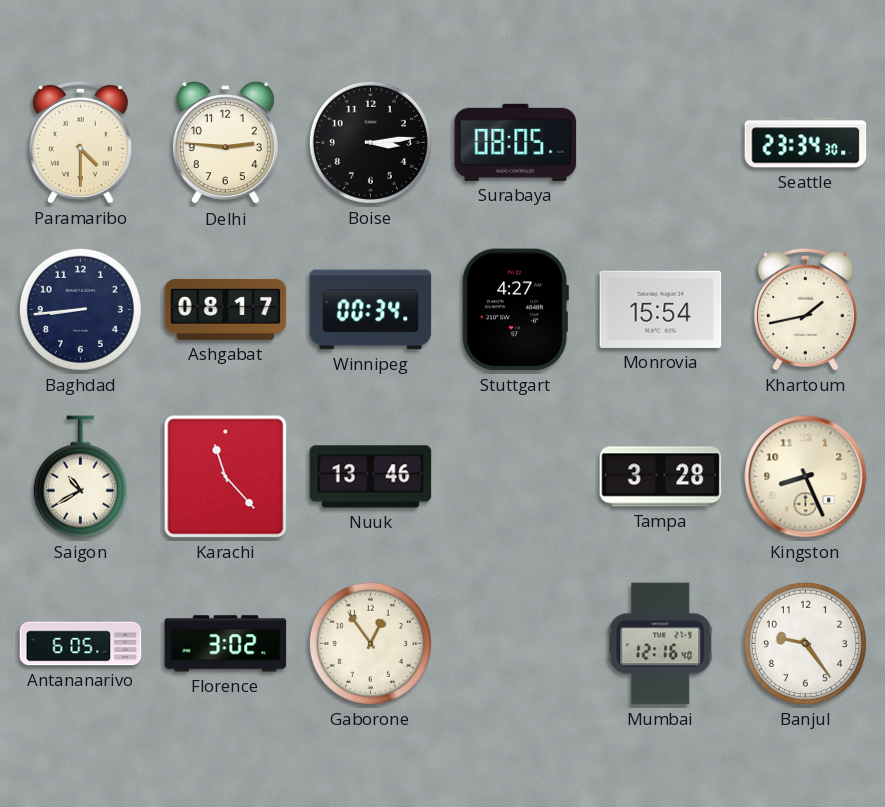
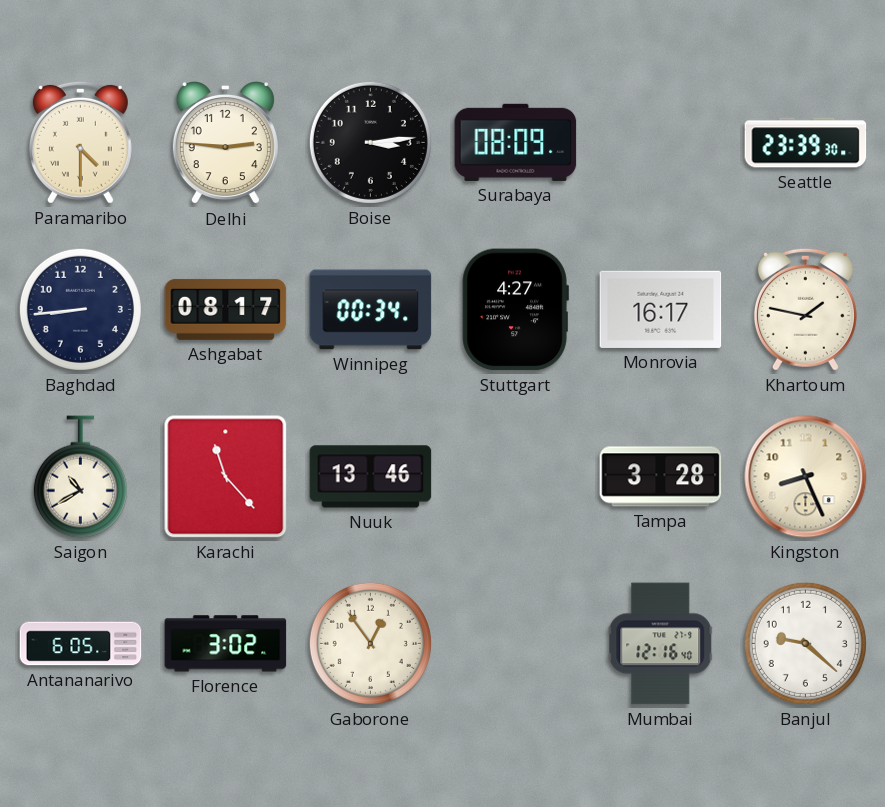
Surabaya: 08:05 -> 08:09
Seattle: 23:34 -> 23:39
Monrovia: 15:54 -> 16:17
Khartoum: 1:43 -> 1:47
Banjul: 9:24 -> 9:22
